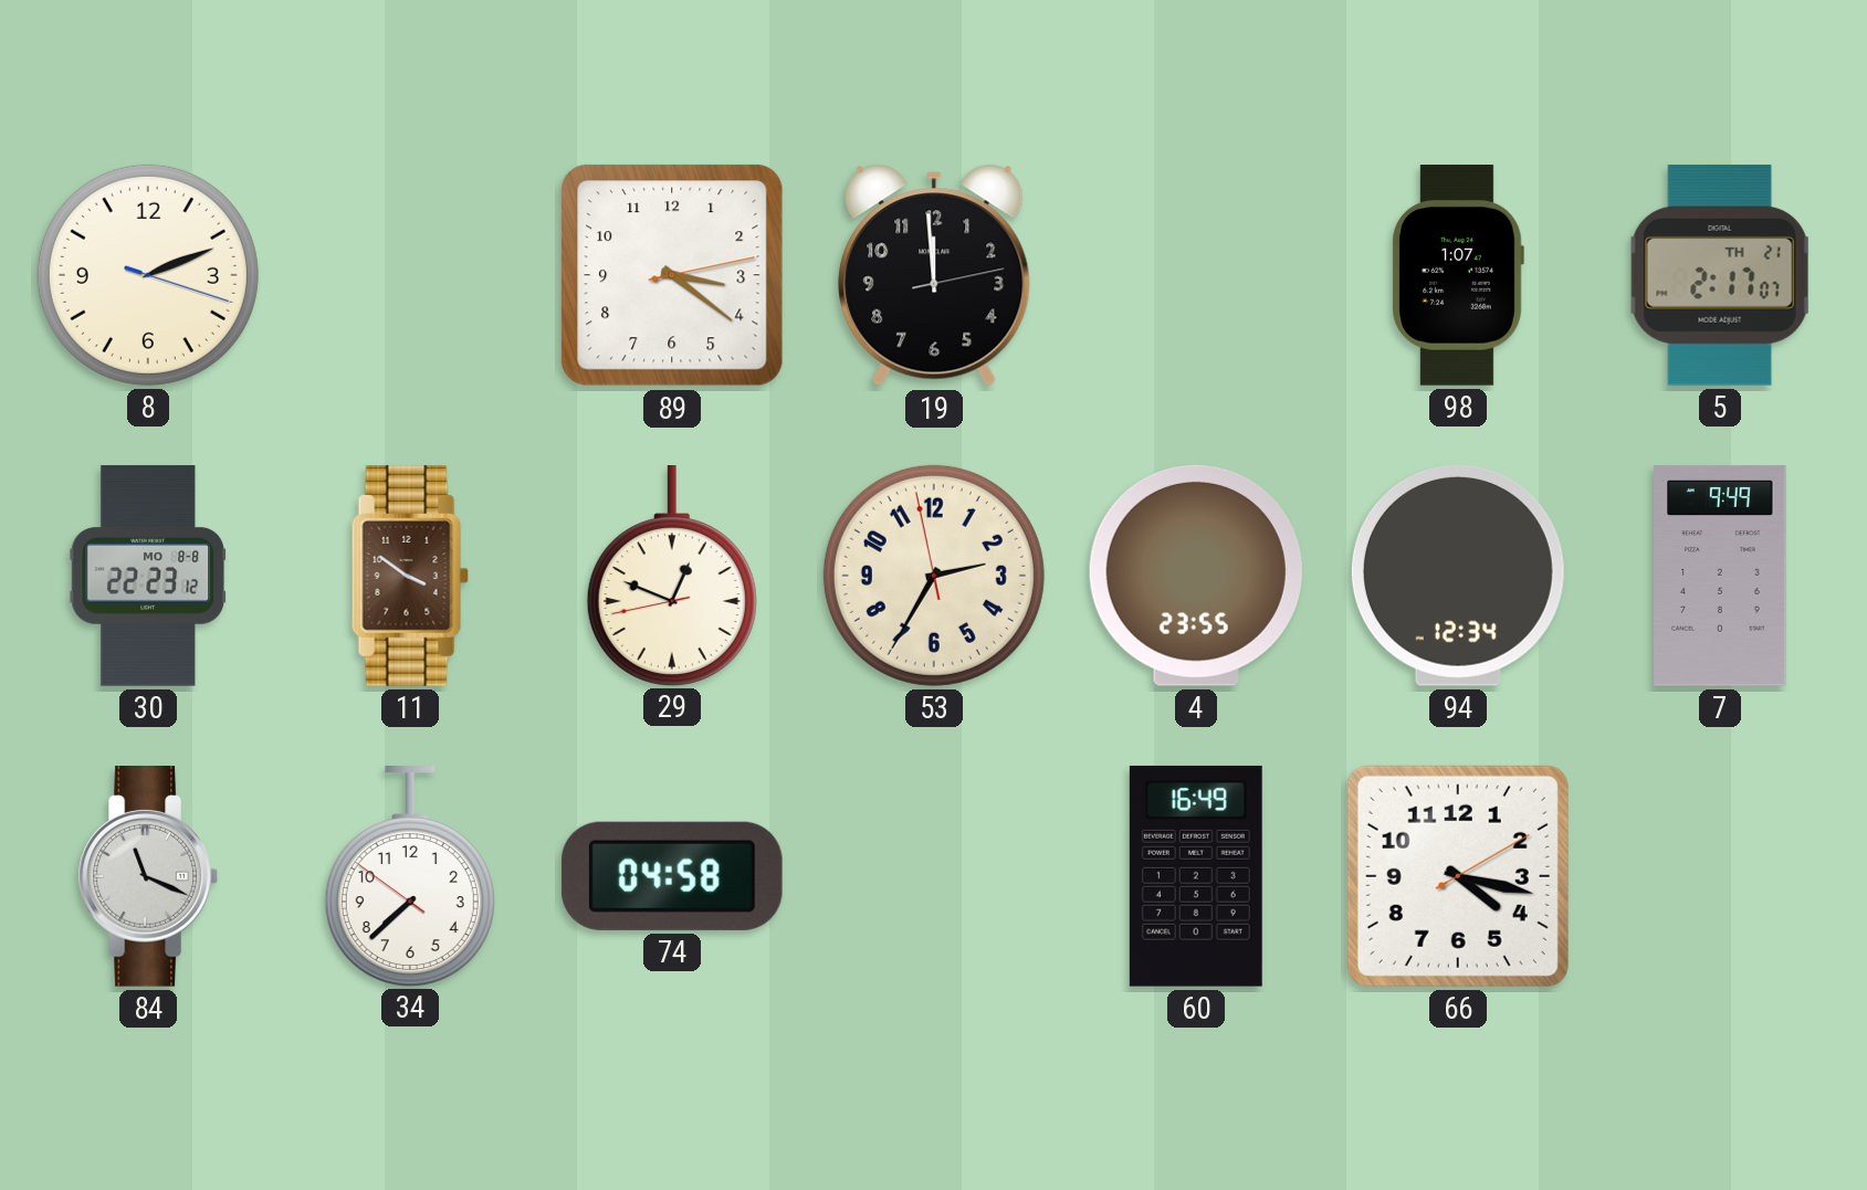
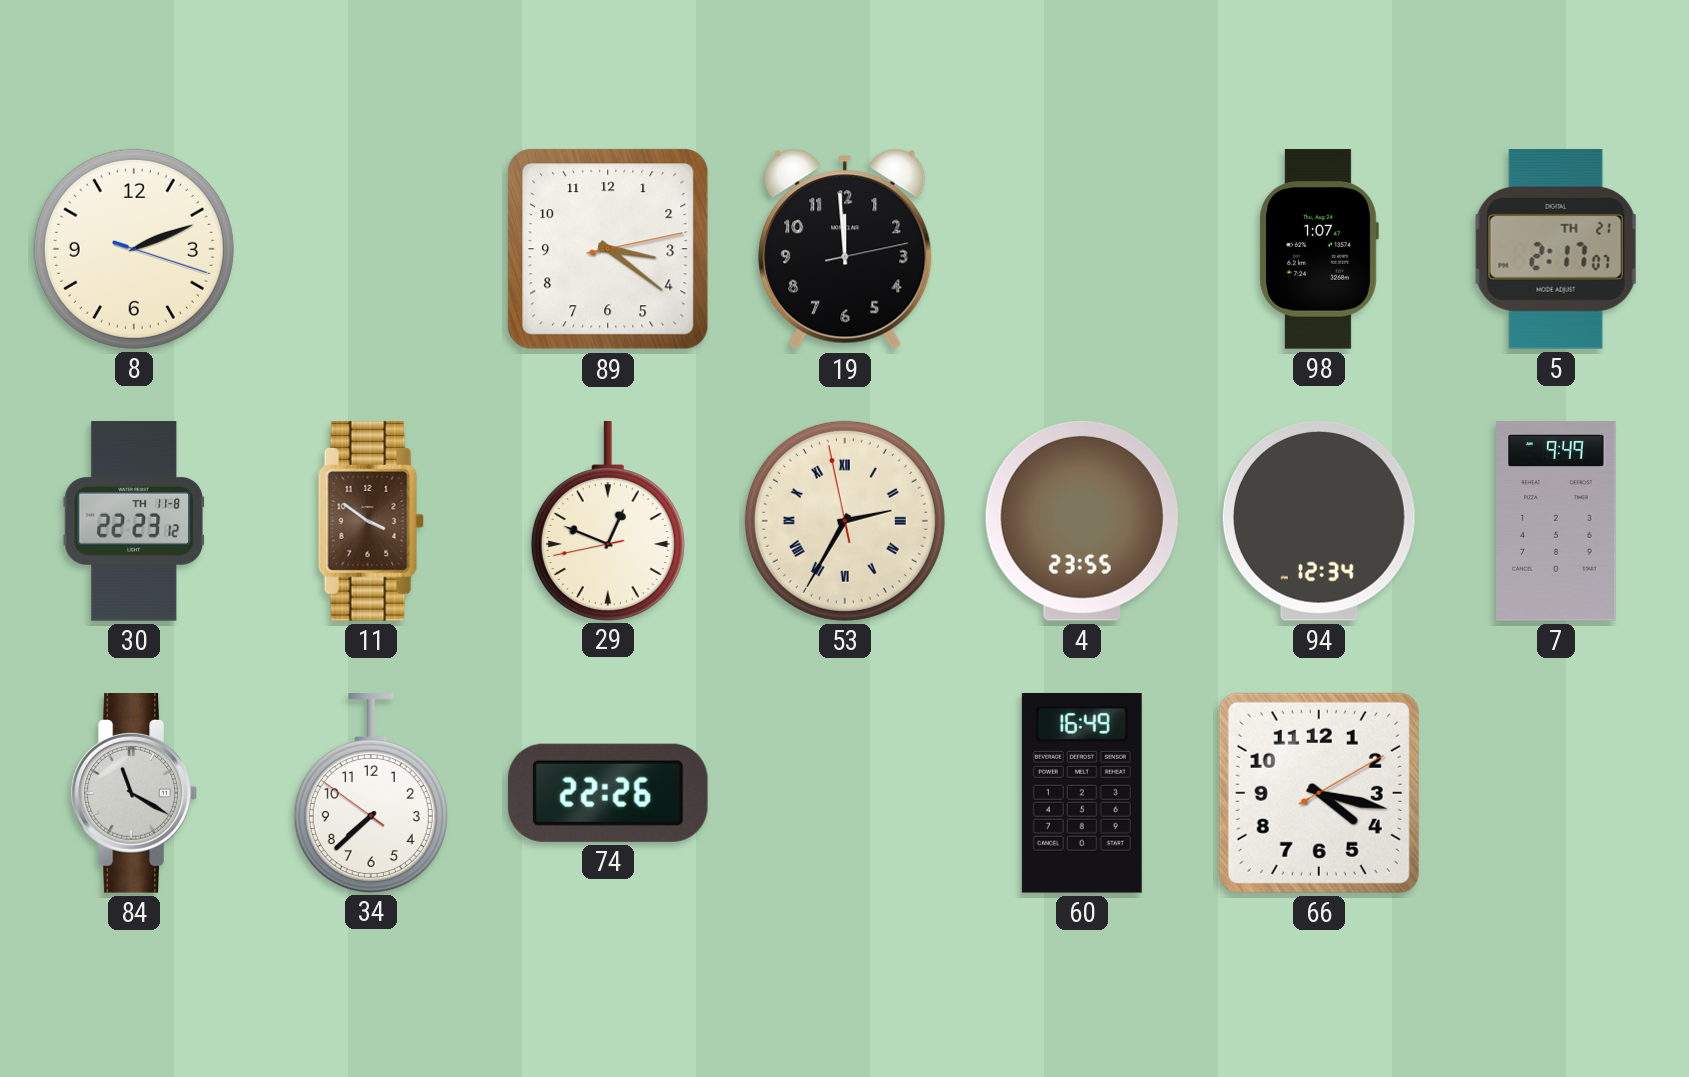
30 date: MO 8-8 -> TH 11-8
53 numerals: Arabic -> Roman
84: 11:19 -> 11:20
74: 04:58 -> 22:26
